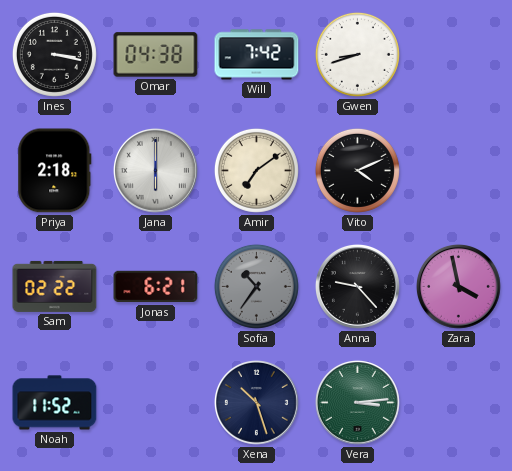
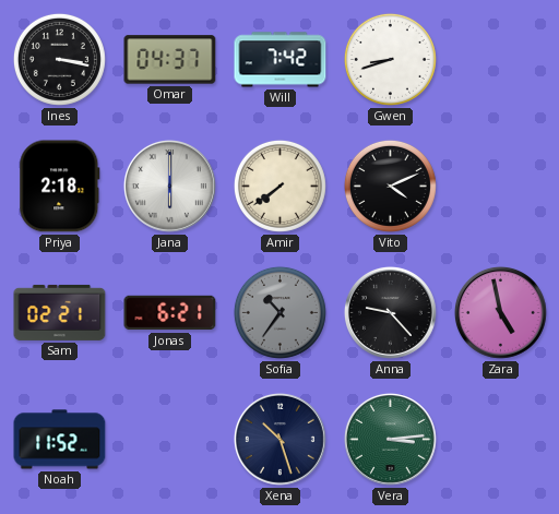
Omar: 04:38 -> 04:37
Amir: 7:09 -> 7:39
Sam: 02:22 -> 02:21
Zara: 3:58 -> 4:58
